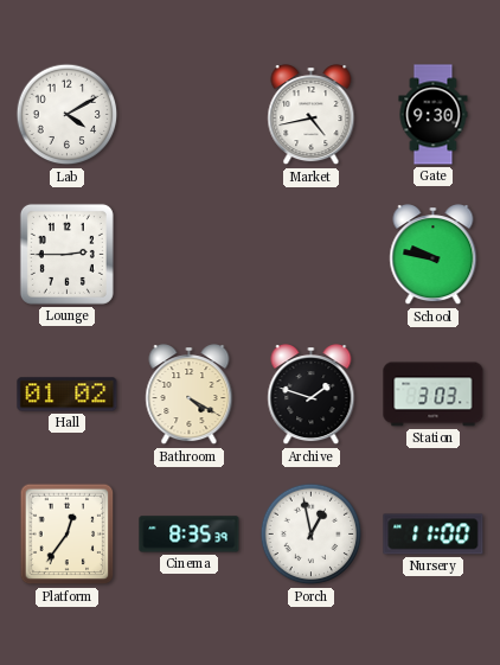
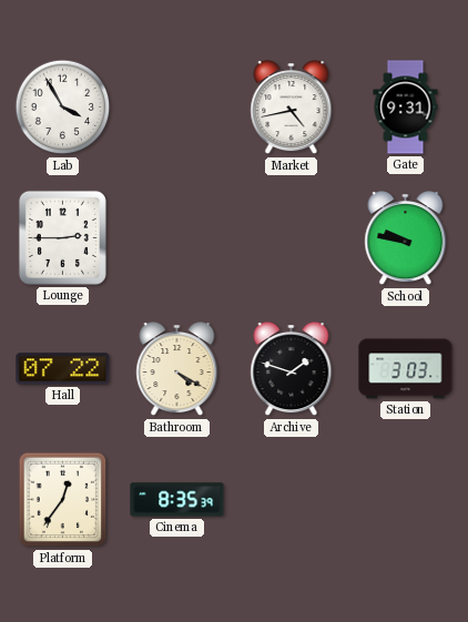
Lab: 4:10 -> 3:55
Gate: 9:30 -> 9:31
Hall: 01:02 -> 07:22
Porch: 12:58 -> none
Nursery: 11:00 -> none
